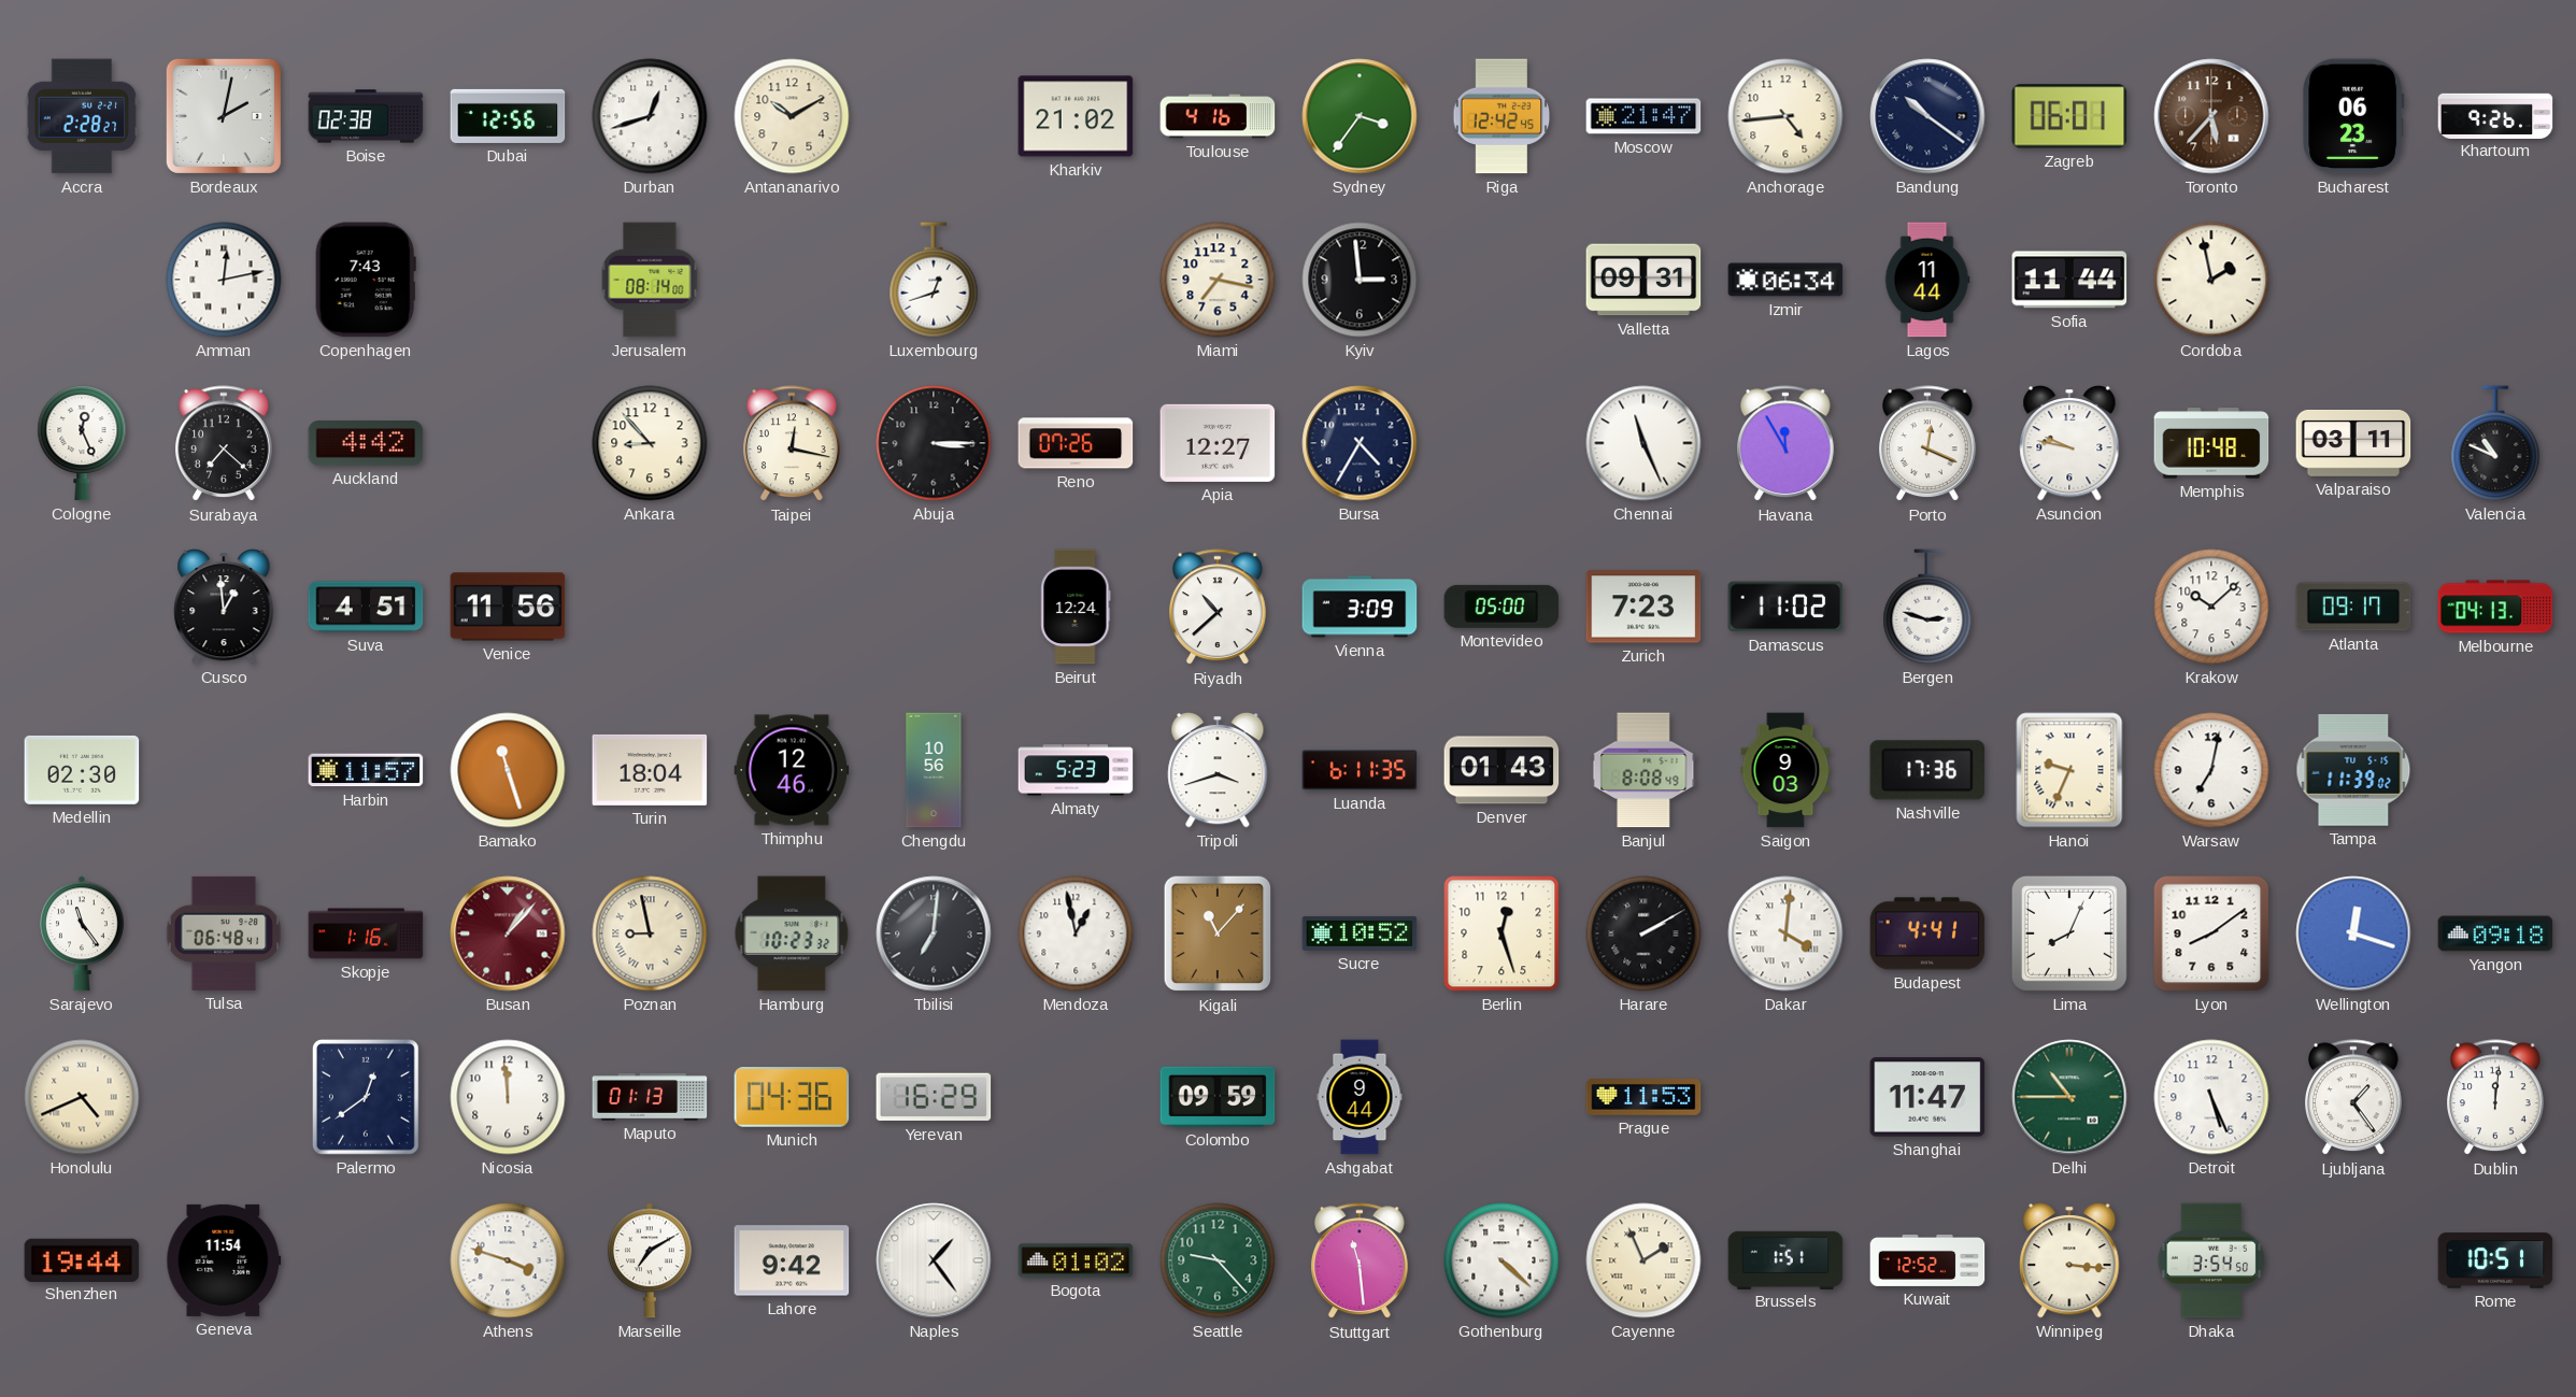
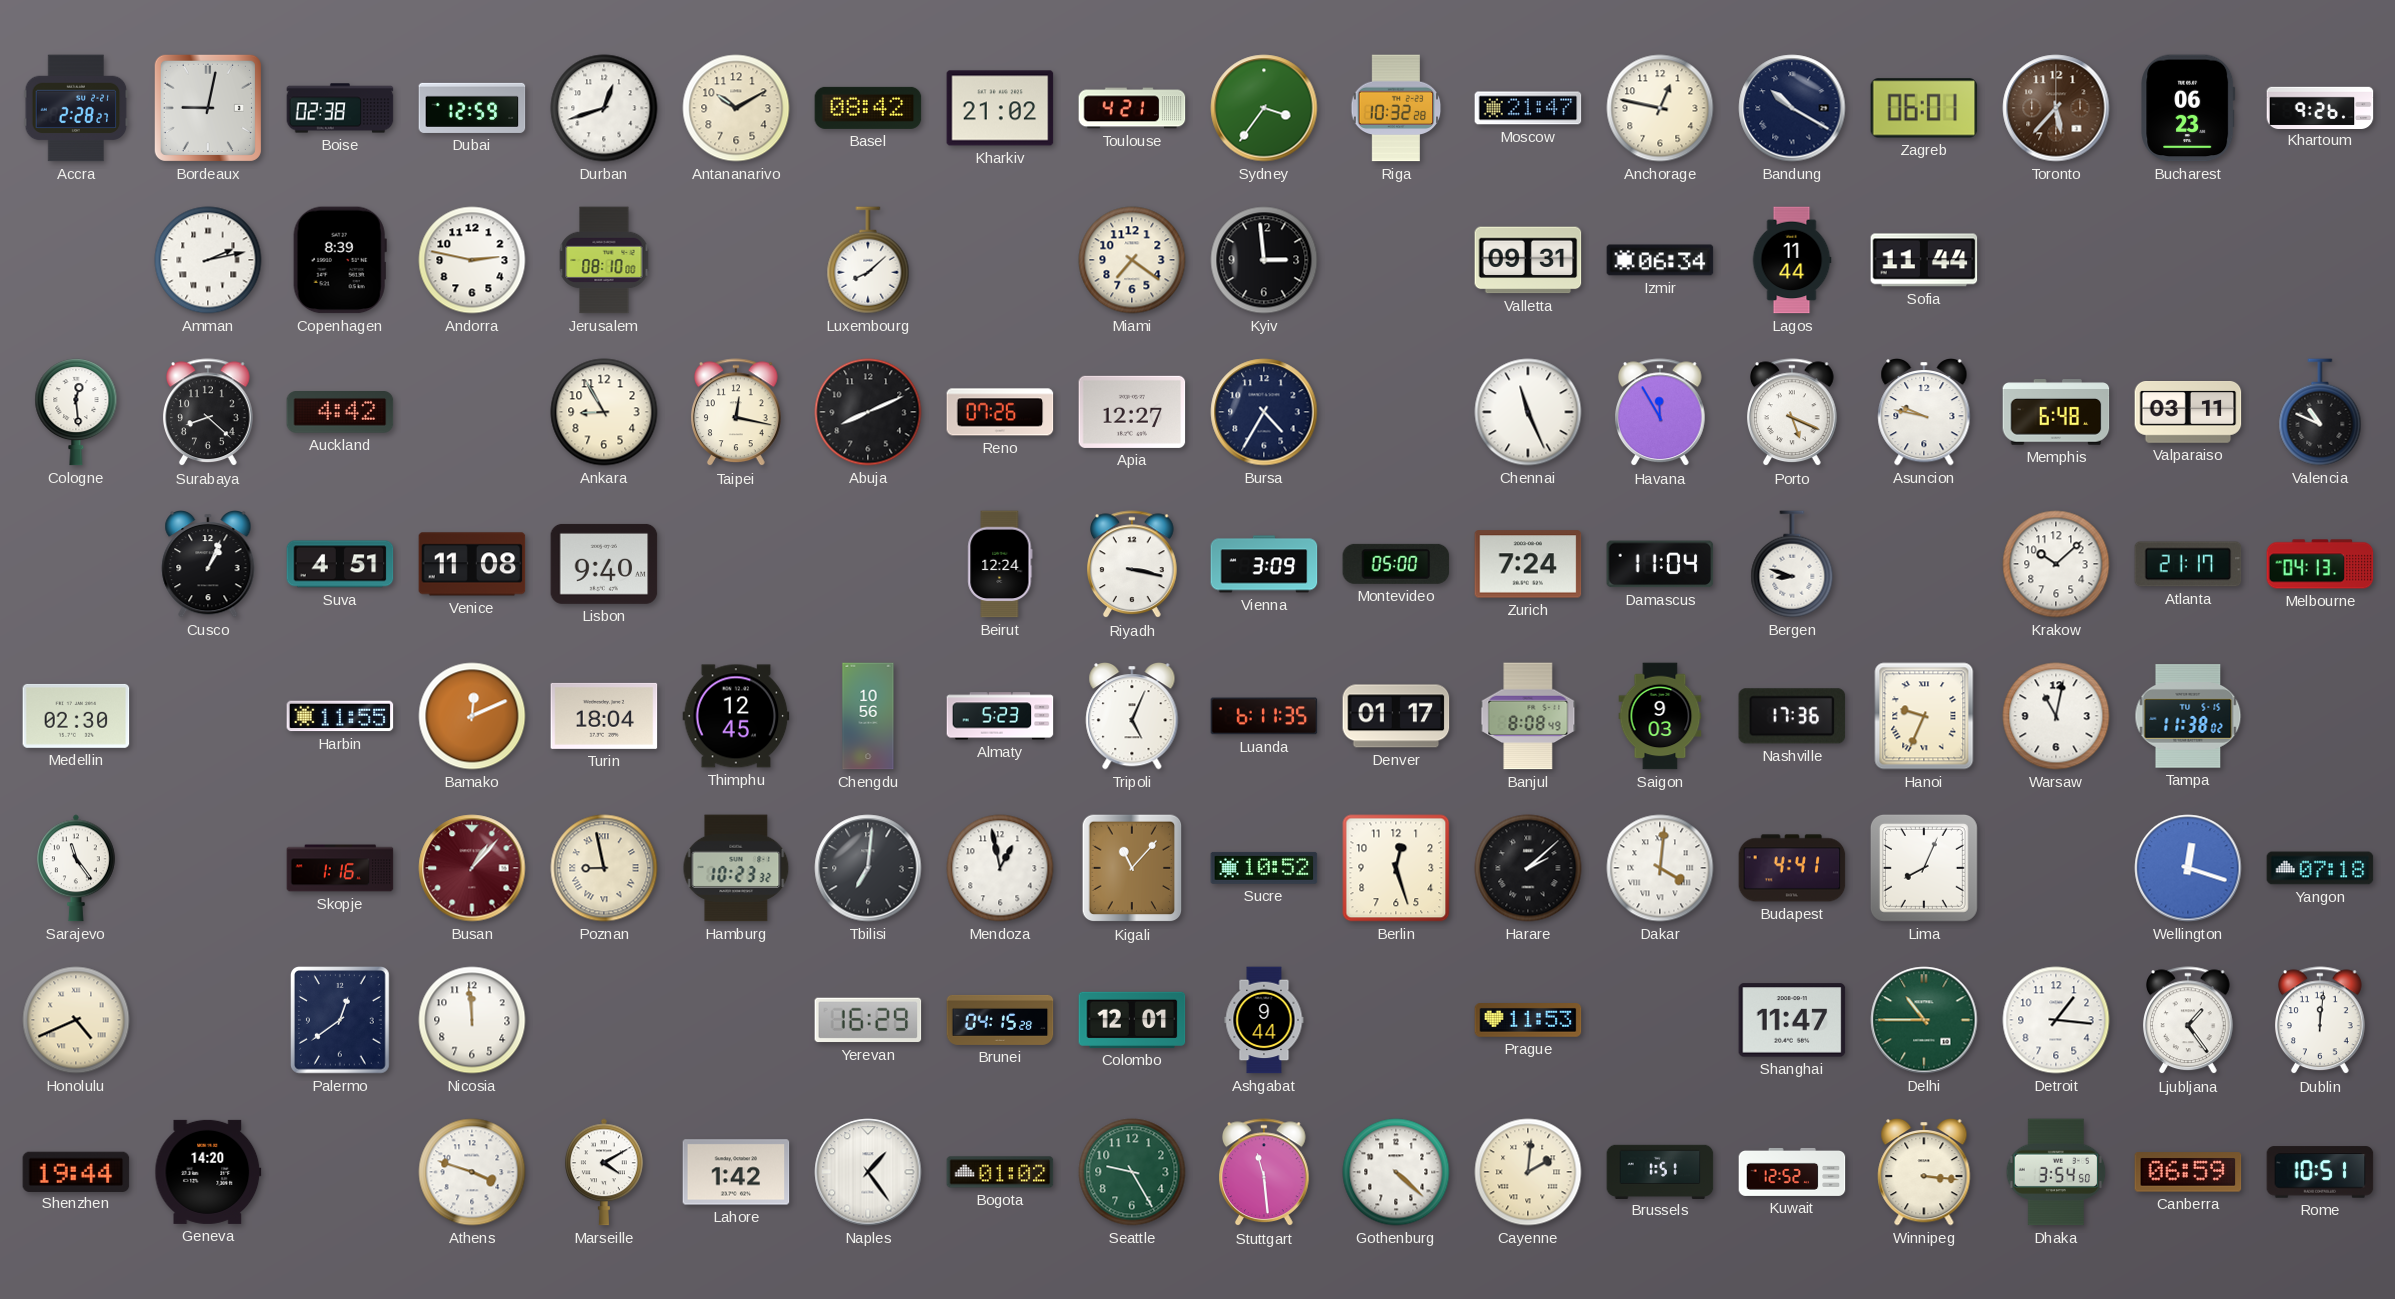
Bordeaux: 2:02 -> 9:02
Dubai: 12:56 -> 12:59
Basel: none -> 08:42
Toulouse: 4:16 -> 4:21
Riga: 12:42 -> 10:32
Anchorage: 4:44 -> 12:47
Bandung: 10:21 -> 10:20
Amman: 12:13 -> 2:13
Copenhagen: 7:43 -> 8:39
Andorra: none -> 2:47
Jerusalem: 08:14 -> 08:10
Luxembourg: 12:42 -> 8:08
Miami: 7:17 -> 7:21
Cordoba: 1:58 -> none
Cologne: 12:26 -> 12:29
Surabaya: 7:22 -> 8:22
Ankara: 8:53 -> 8:55
Abuja: 3:15 -> 8:11
Porto: 12:19 -> 5:19
Memphis: 10:48 -> 6:48
Cusco: 12:59 -> 1:04
Venice: 11:56 -> 11:08
Lisbon: none -> 9:40
Riyadh: 10:38 -> 3:17
Zurich: 7:23 -> 7:24
Damascus: 11:02 -> 11:04
Bergen: 2:48 -> 8:48
Atlanta: 09:17 -> 21:17
Harbin: 11:57 -> 11:55
Bamako: 11:27 -> 12:11
Thimphu: 12:46 -> 12:45
Tripoli: 3:42 -> 5:04
Denver: 01:43 -> 01:17
Warsaw: 7:02 -> 11:02
Tampa: 11:39 -> 11:38
Tulsa: 06:48 -> none
Harare: 2:10 -> 2:08
Lyon: 8:09 -> none
Yangon: 09:18 -> 07:18
Maputo: 01:13 -> none
Munich: 04:36 -> none
Brunei: none -> 04:15
Colombo: 09:59 -> 12:01
Detroit: 5:26 -> 1:16
Geneva: 11:54 -> 14:20
Marseille: 7:10 -> 4:10
Lahore: 9:42 -> 1:42
Seattle: 9:23 -> 9:25
Cayenne: 1:56 -> 2:01
Canberra: none -> 06:59
